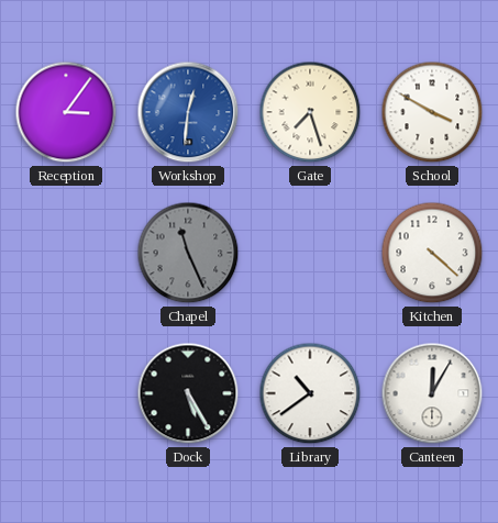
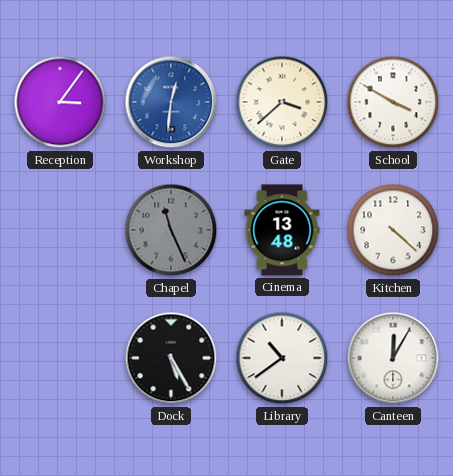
Gate: 7:27 -> 3:38
Cinema: none -> 13:48
